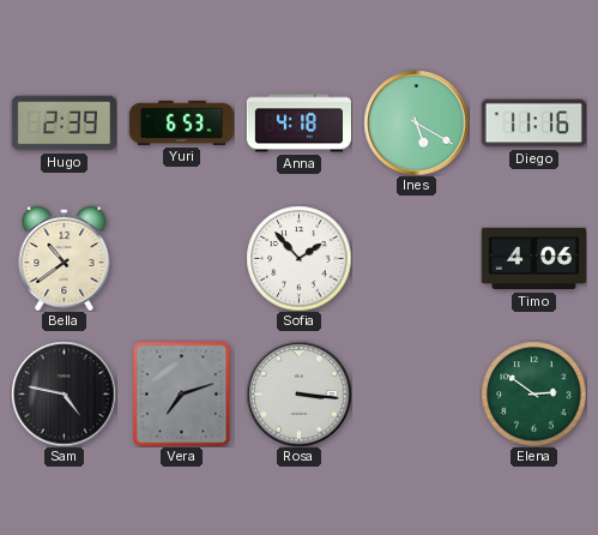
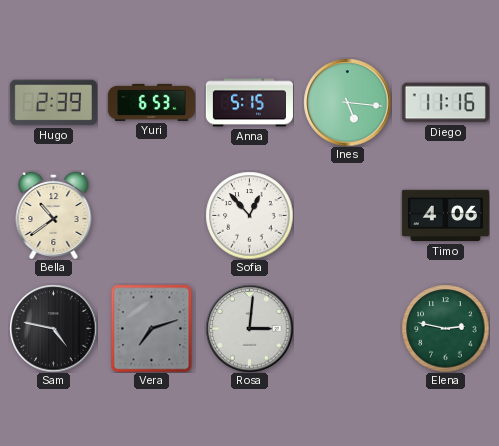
Anna: 4:18 -> 5:15
Ines: 5:20 -> 5:16
Sofia: 1:53 -> 12:53
Rosa: 3:16 -> 3:01
Elena: 2:51 -> 2:47
